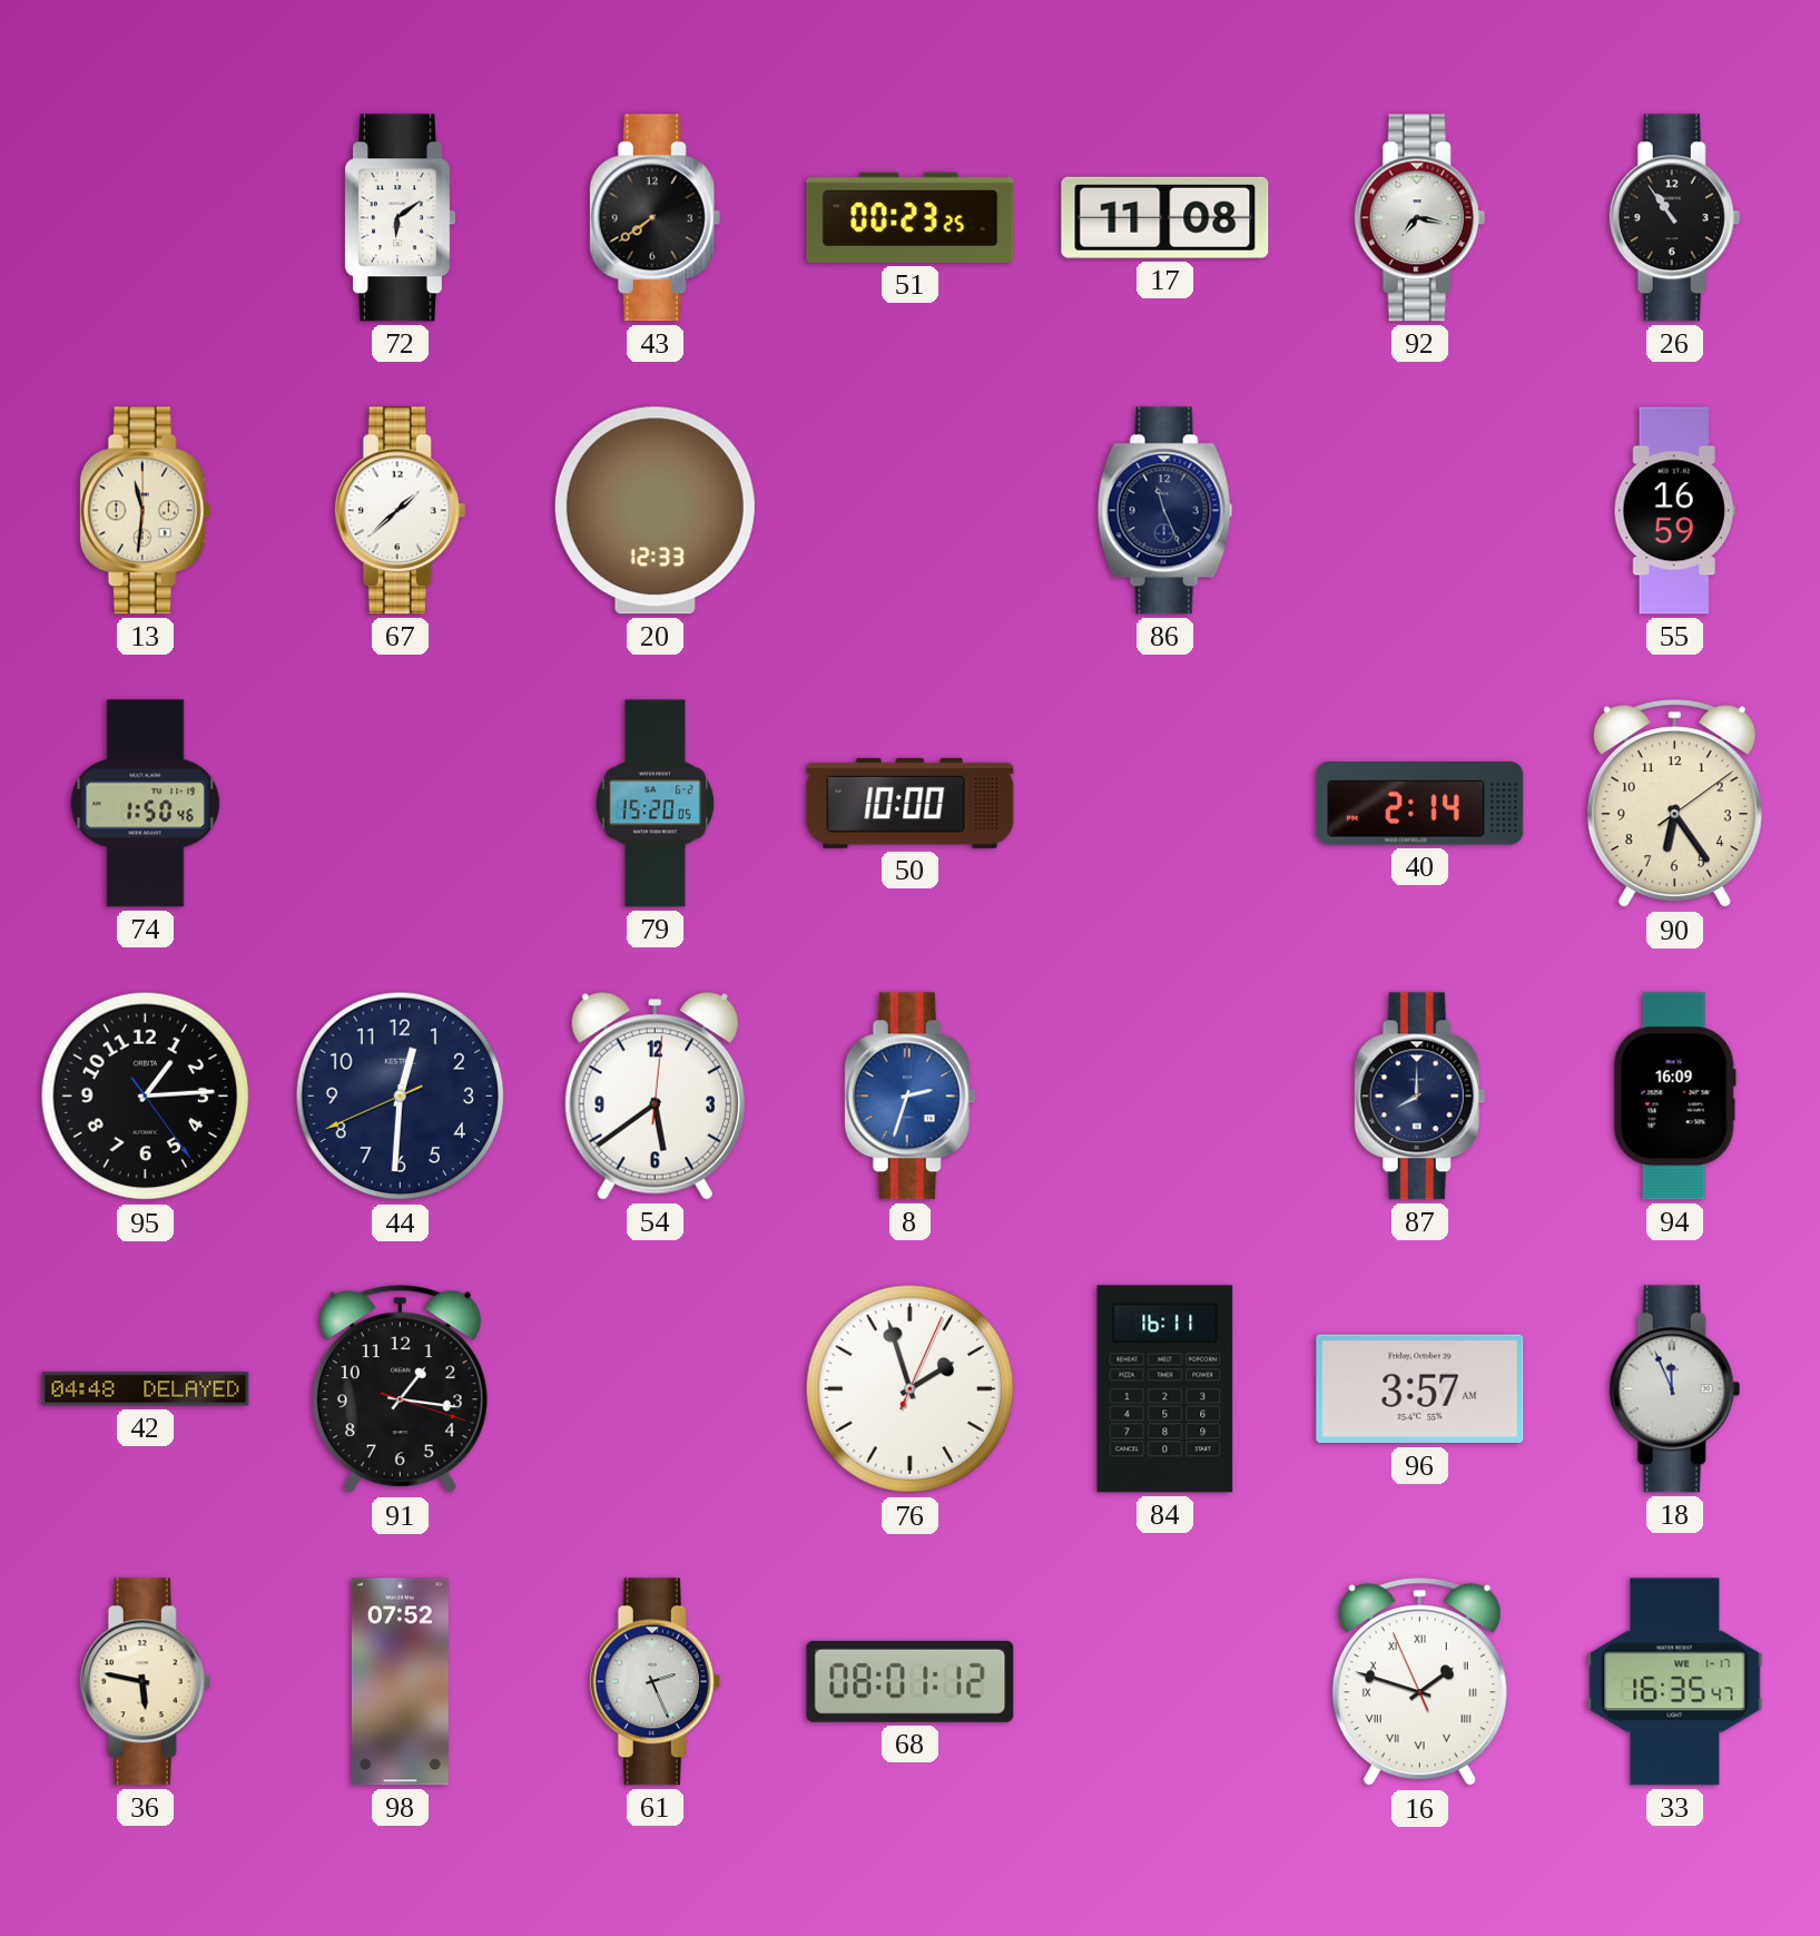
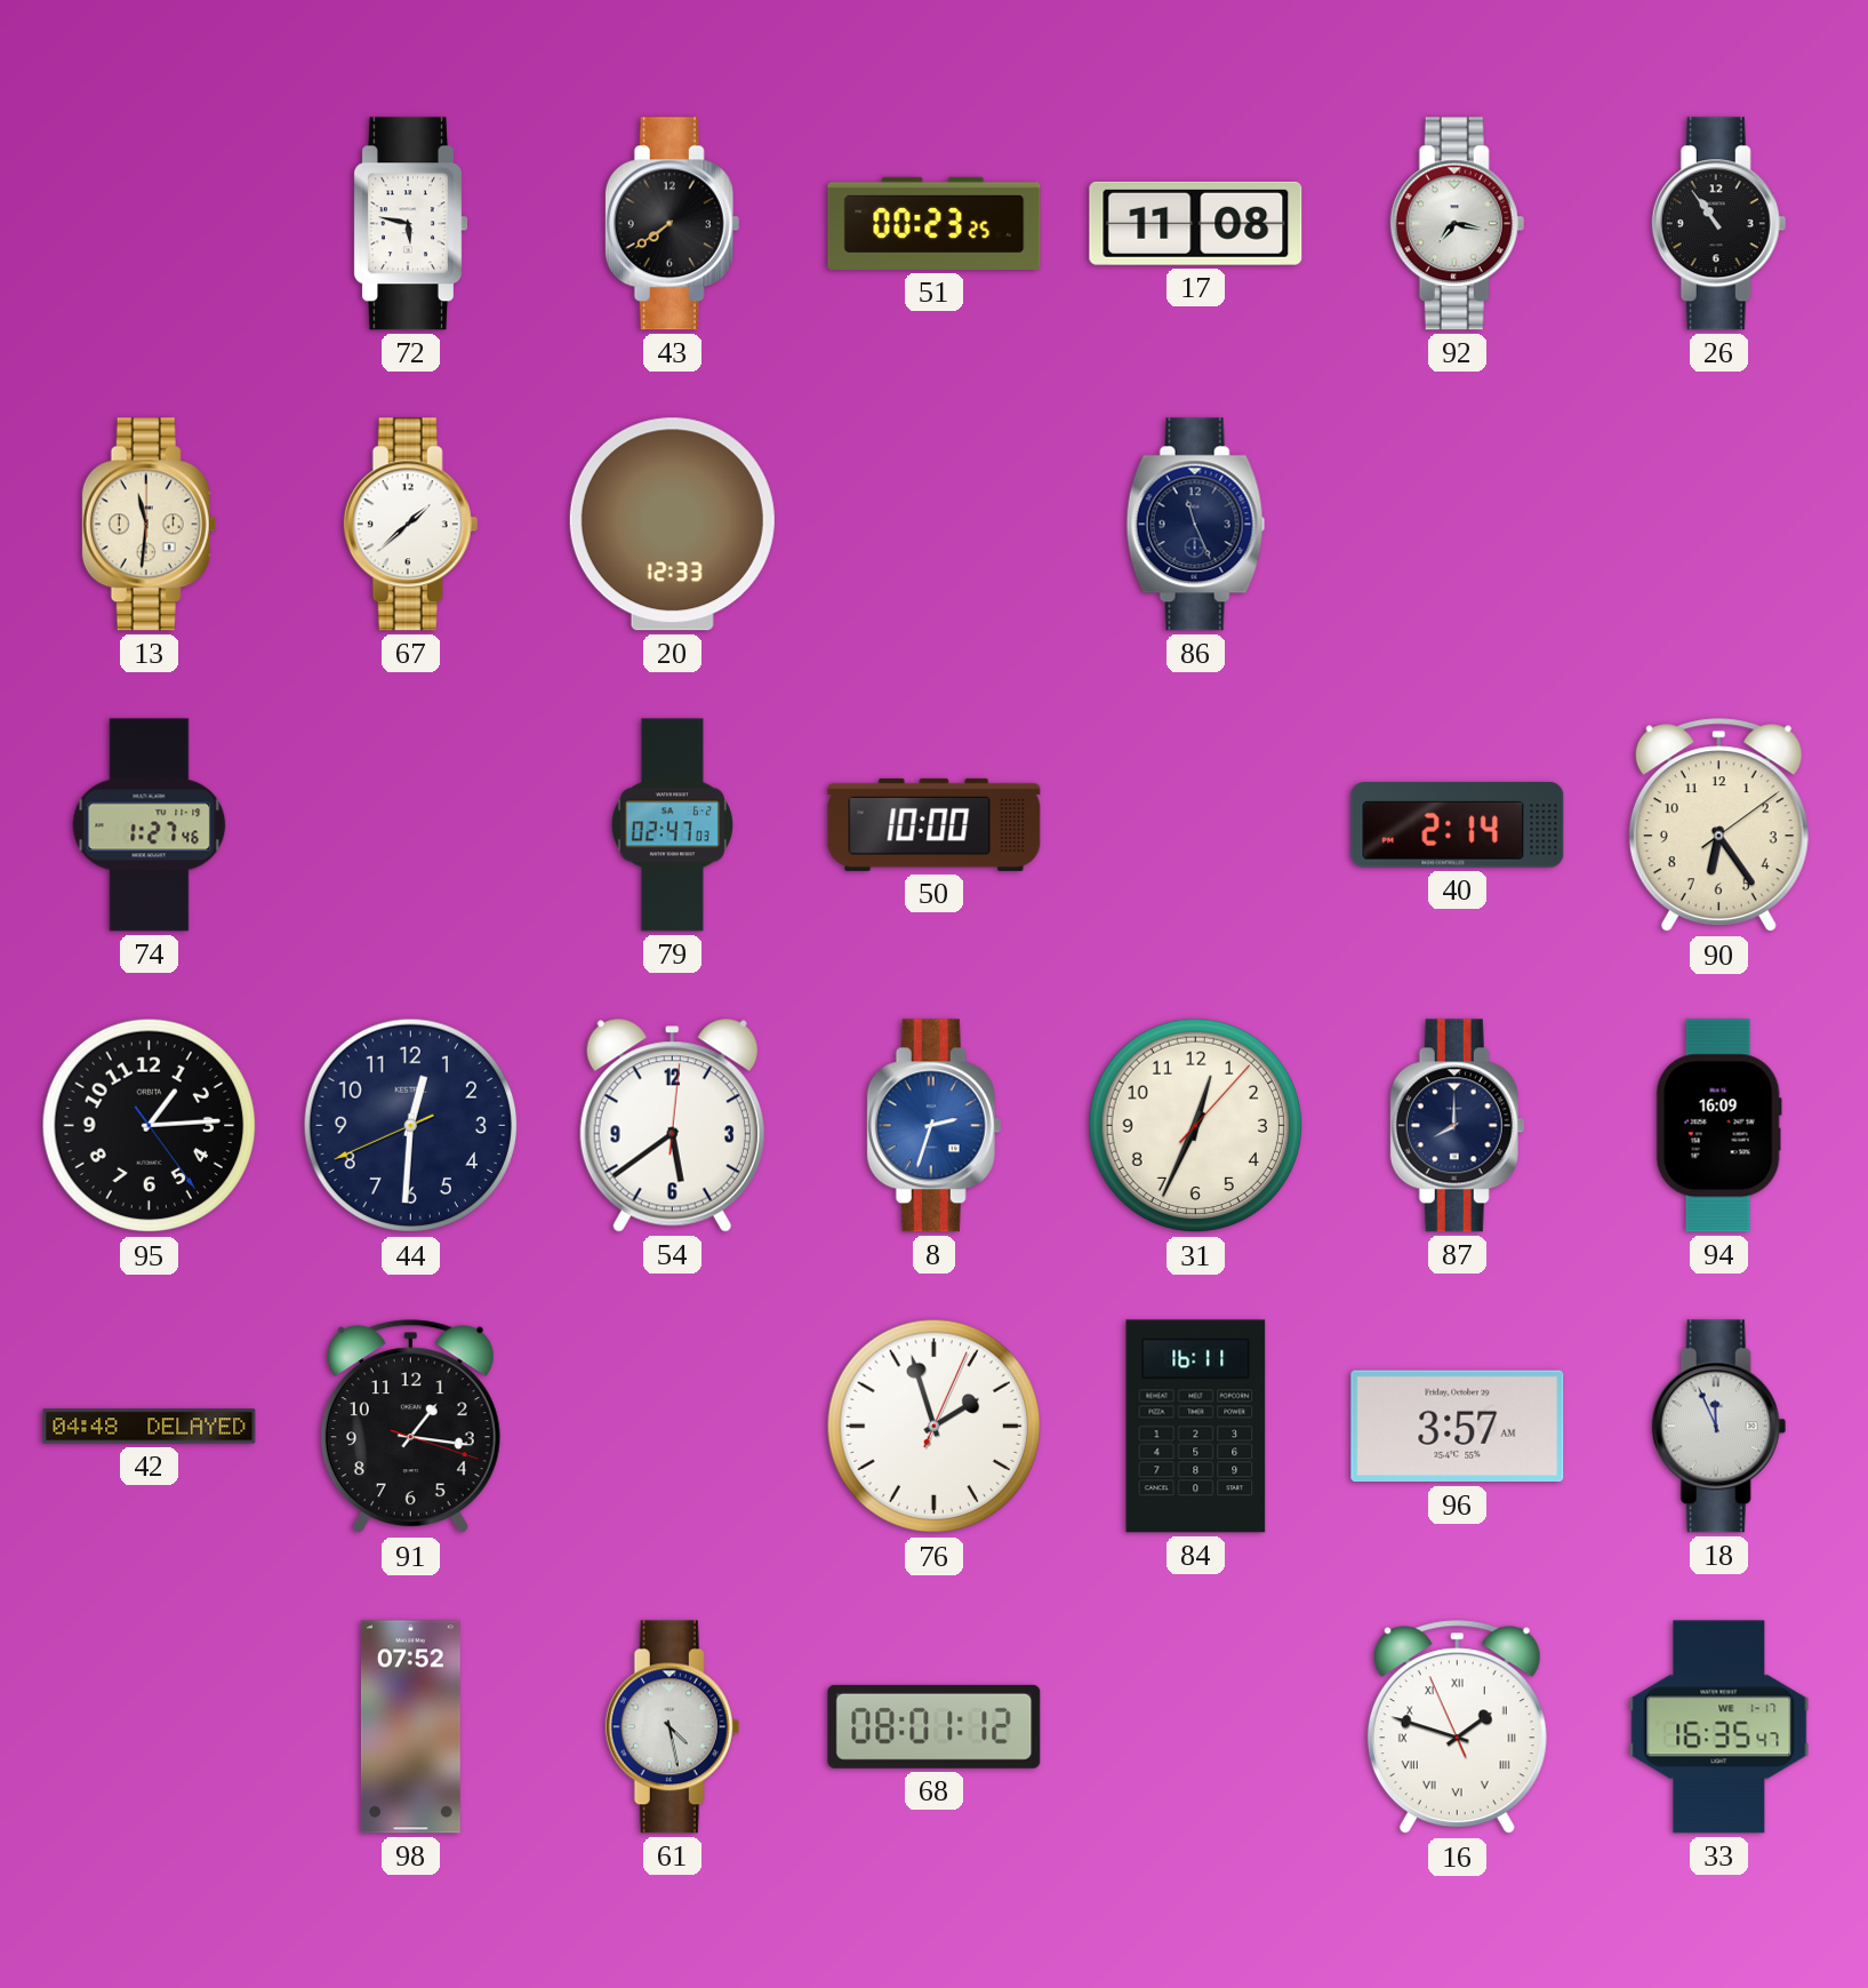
72: 6:09 -> 5:47
55: 16:59 -> none
74: 1:50 -> 1:27
79: 15:20 -> 02:47
31: none -> 12:34
36: 5:47 -> none
61: 2:26 -> 4:28
